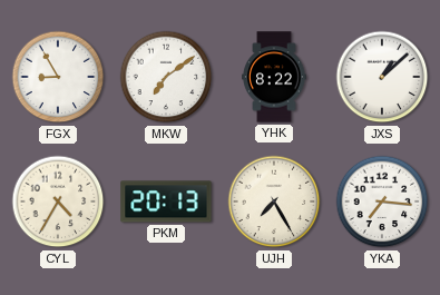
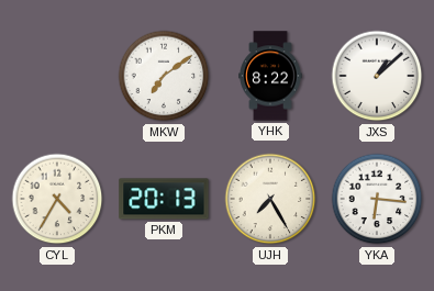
FGX: 8:55 -> none
YKA: 7:16 -> 6:16
